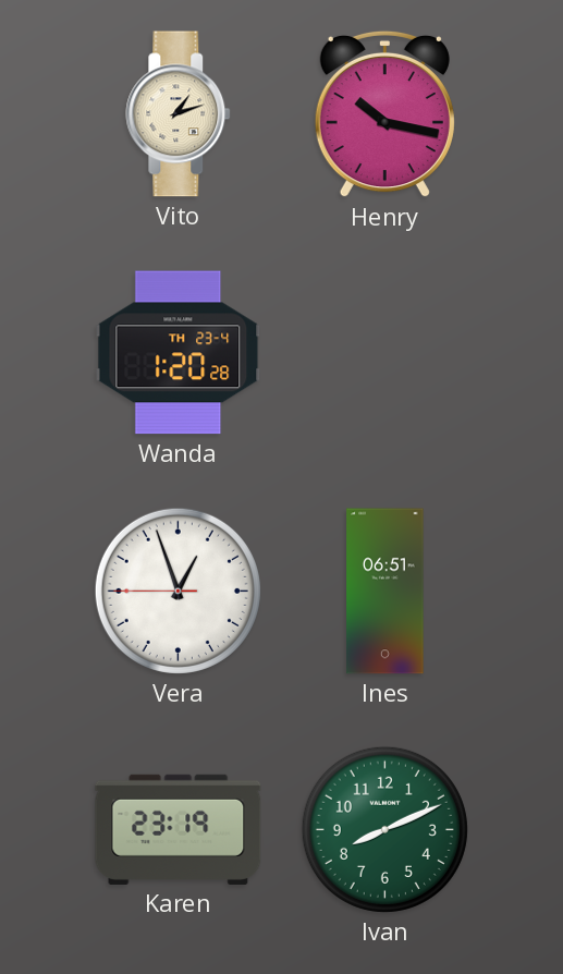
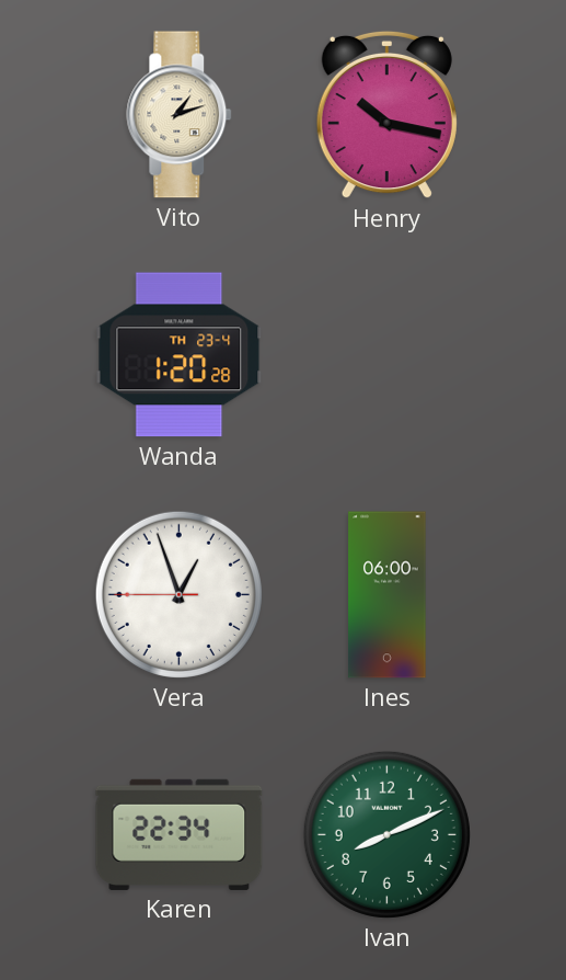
Ines: 06:51 -> 06:00
Karen: 23:19 -> 22:34
